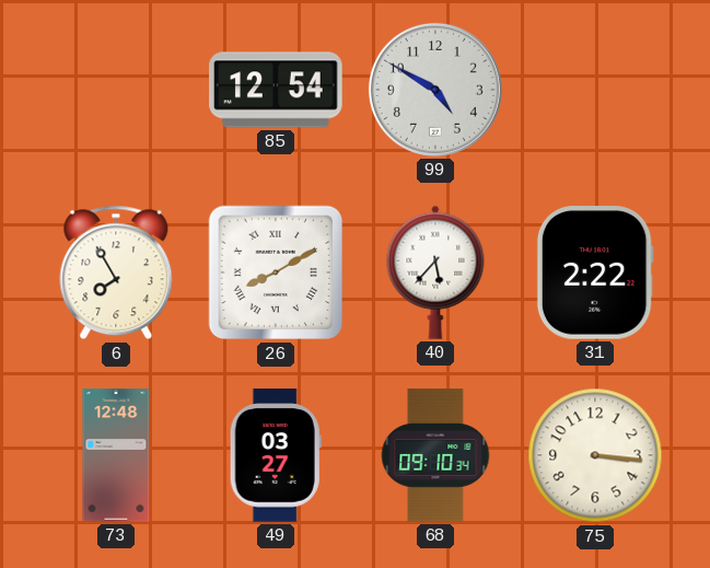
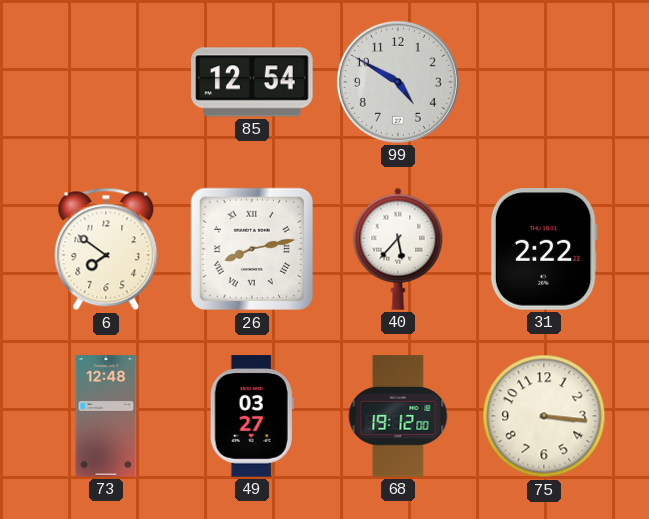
6: 7:55 -> 7:51
26: 8:10 -> 8:13
68: 09:10 -> 19:12
